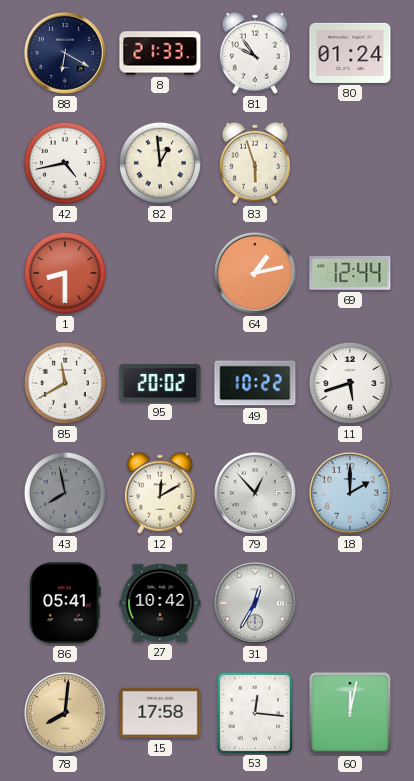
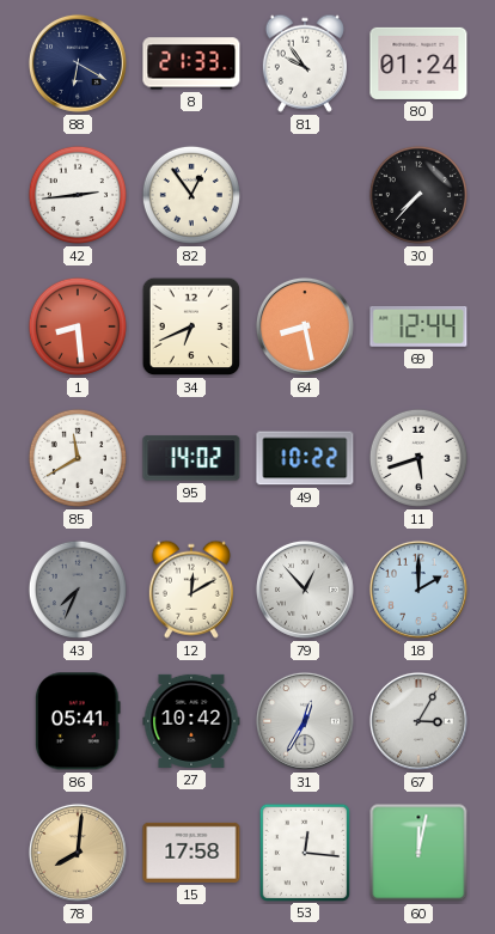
42: 4:43 -> 2:44
82: 12:59 -> 12:54
83: 5:57 -> none
30: none -> 7:37
1: 8:30 -> 8:29
34: none -> 6:41
64: 1:13 -> 8:28
95: 20:02 -> 14:02
43: 7:58 -> 7:34
67: none -> 3:05
